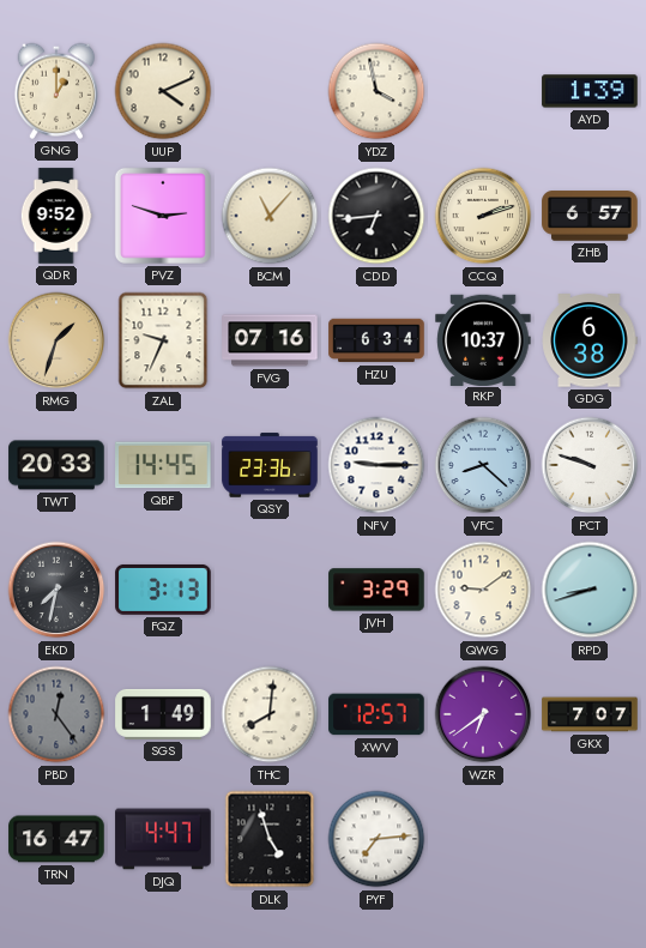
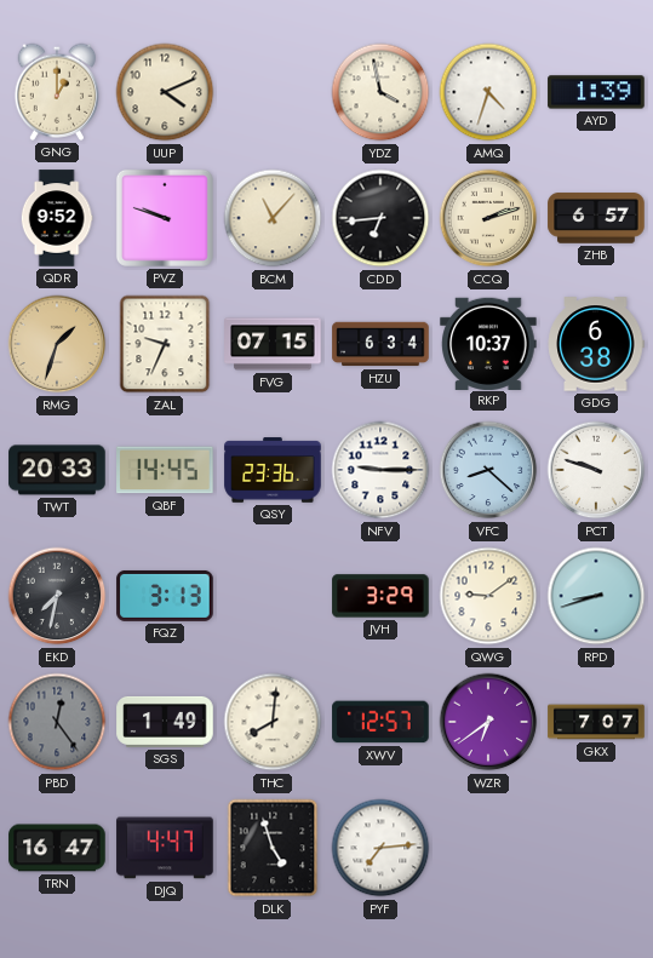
AMQ: none -> 4:33
PVZ: 2:48 -> 9:48
FVG: 07:16 -> 07:15
